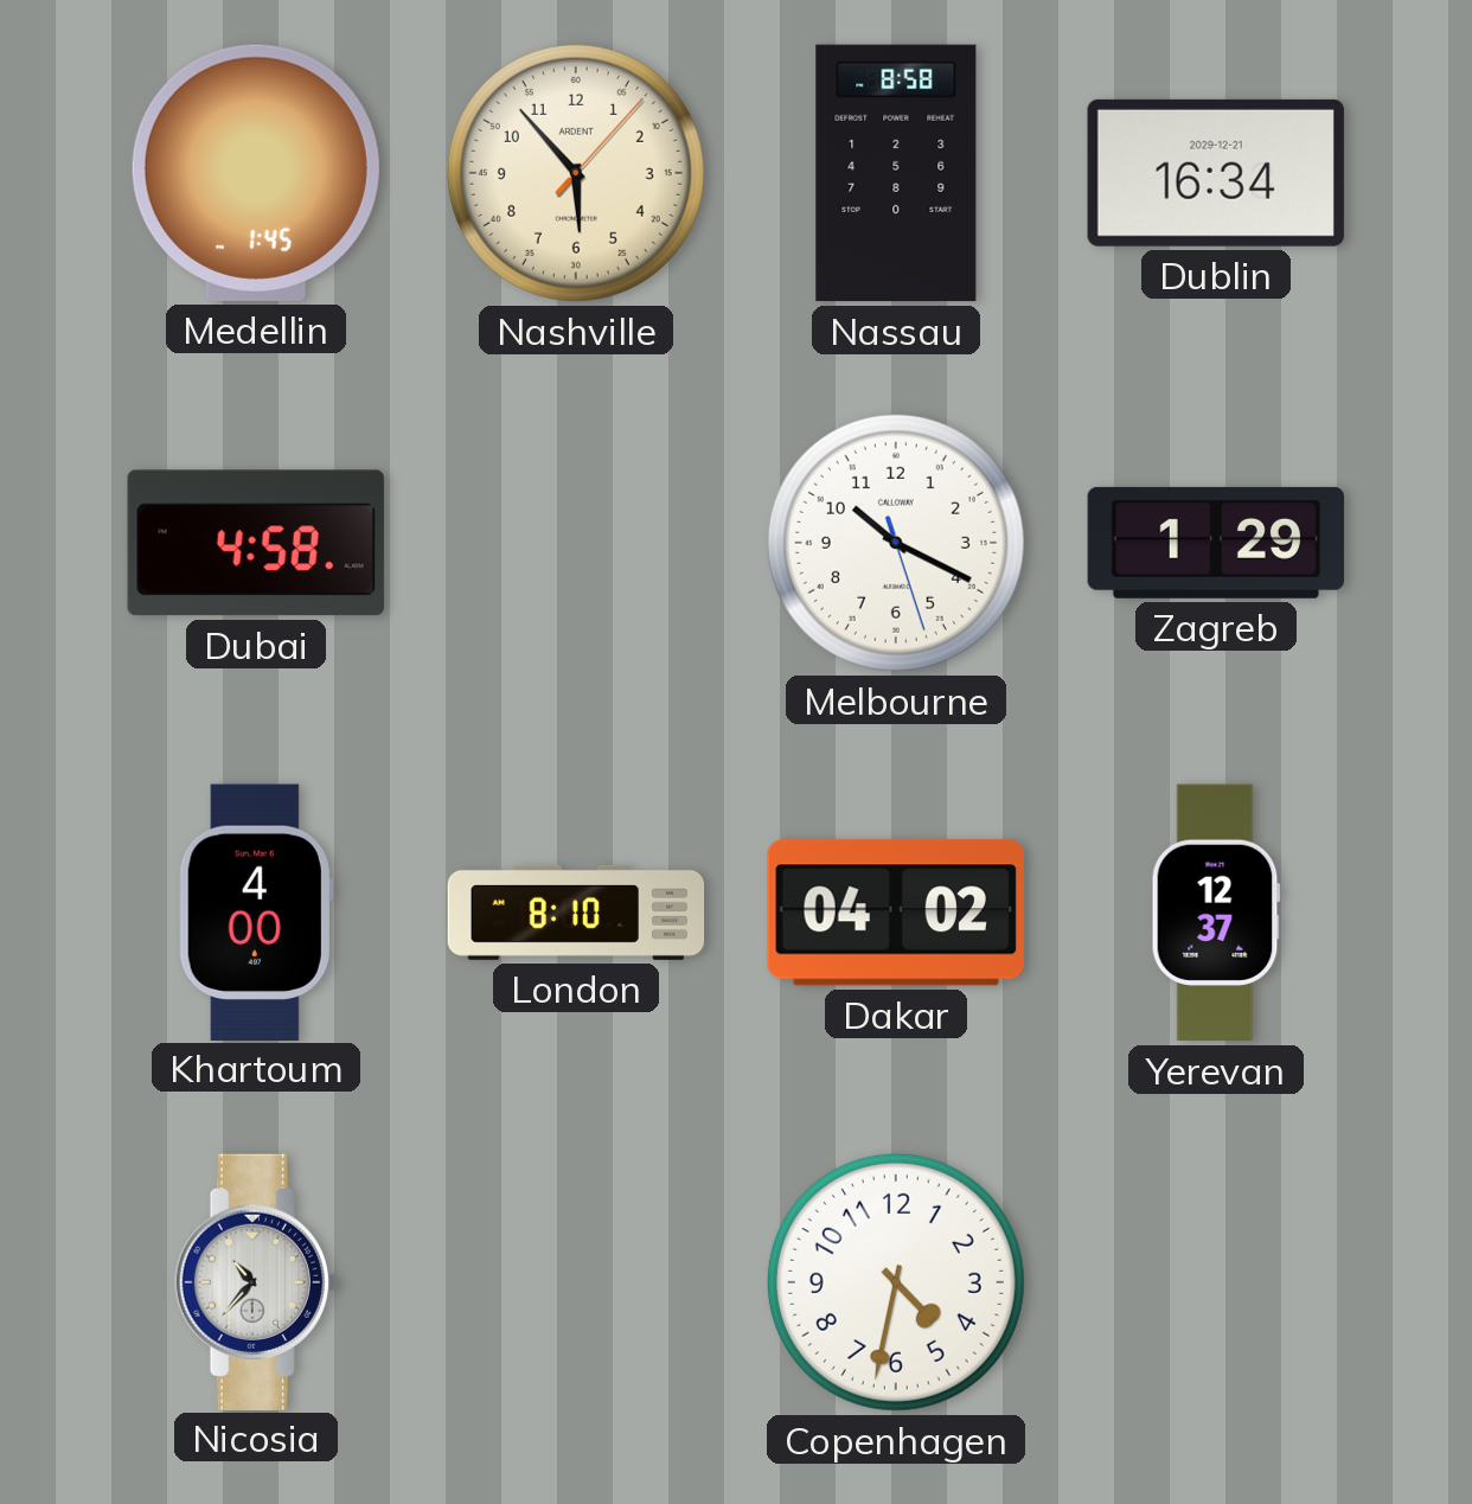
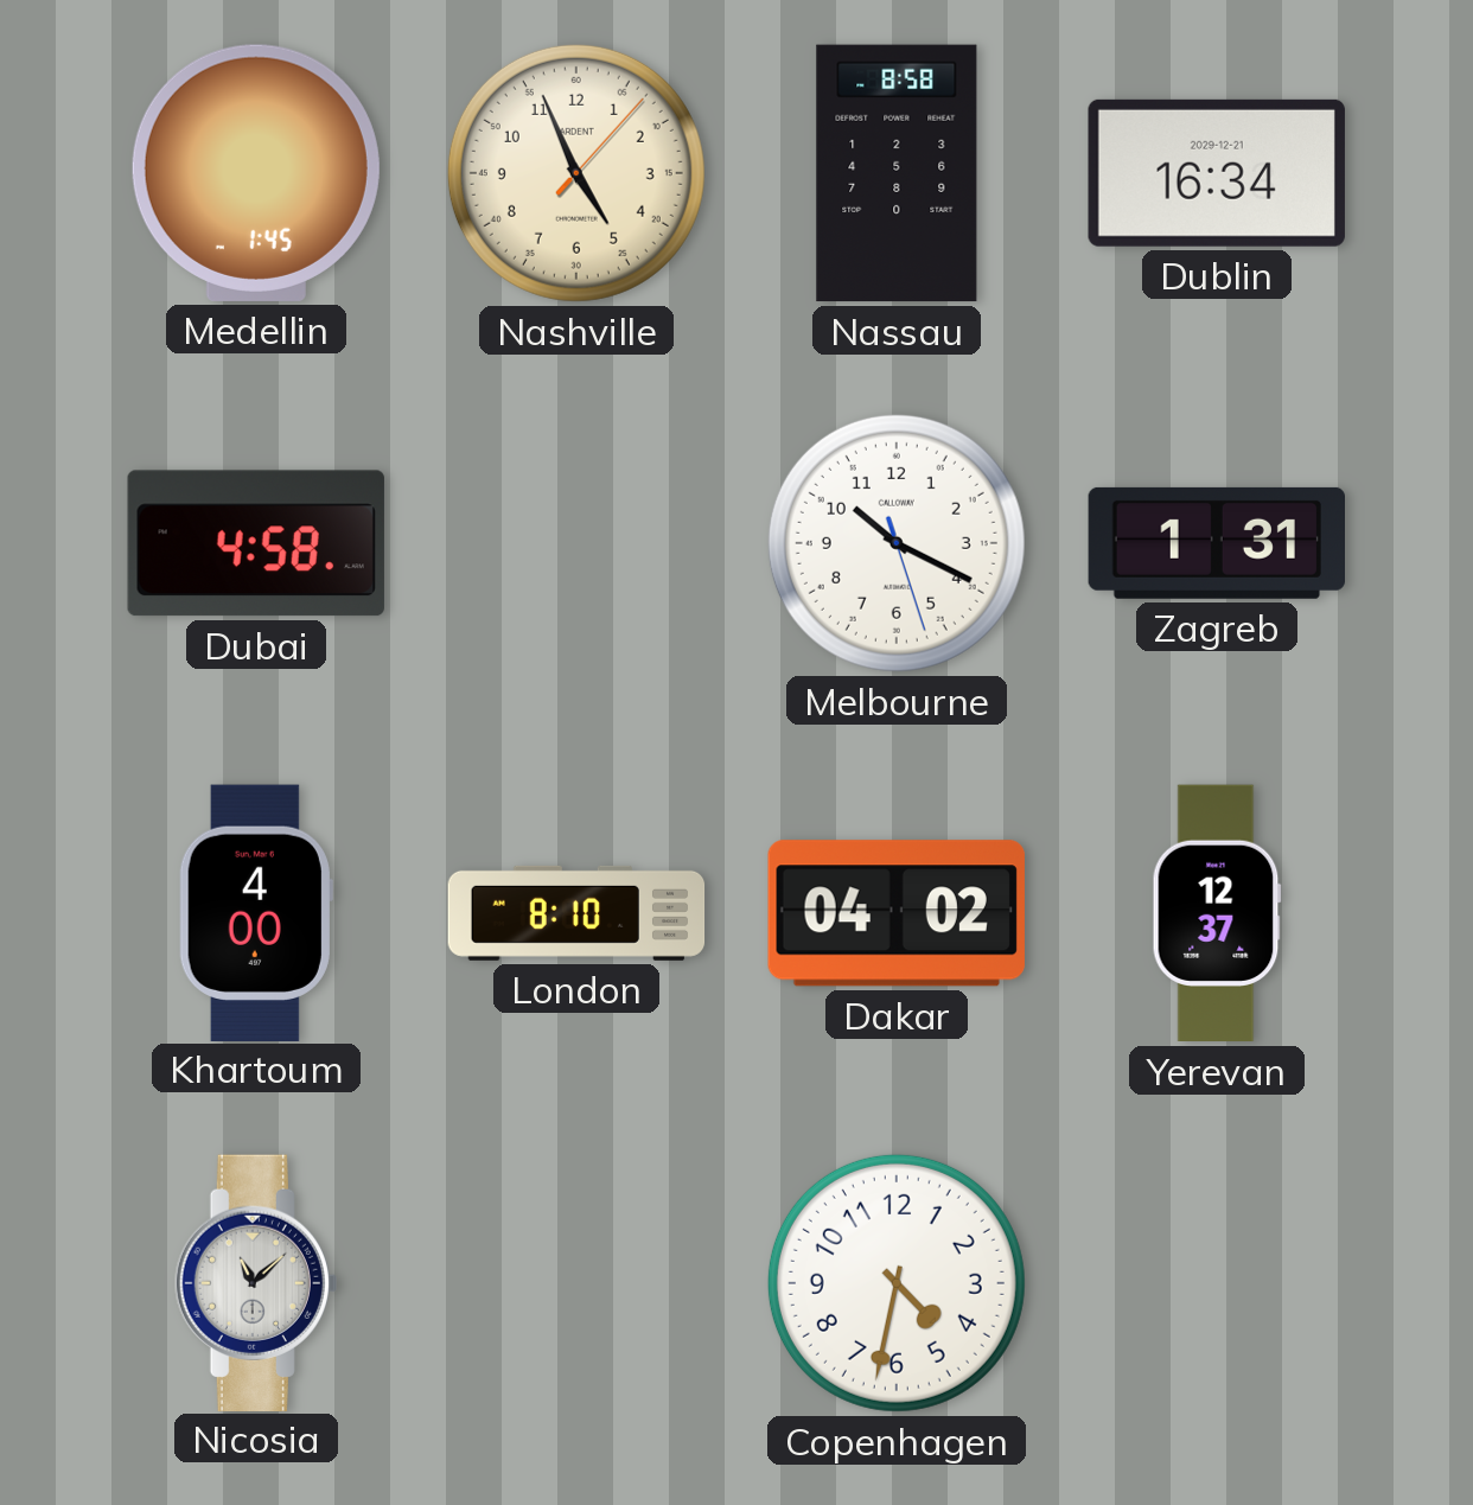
Nashville: 5:53 -> 4:56
Zagreb: 1:29 -> 1:31
Nicosia: 10:37 -> 11:08
